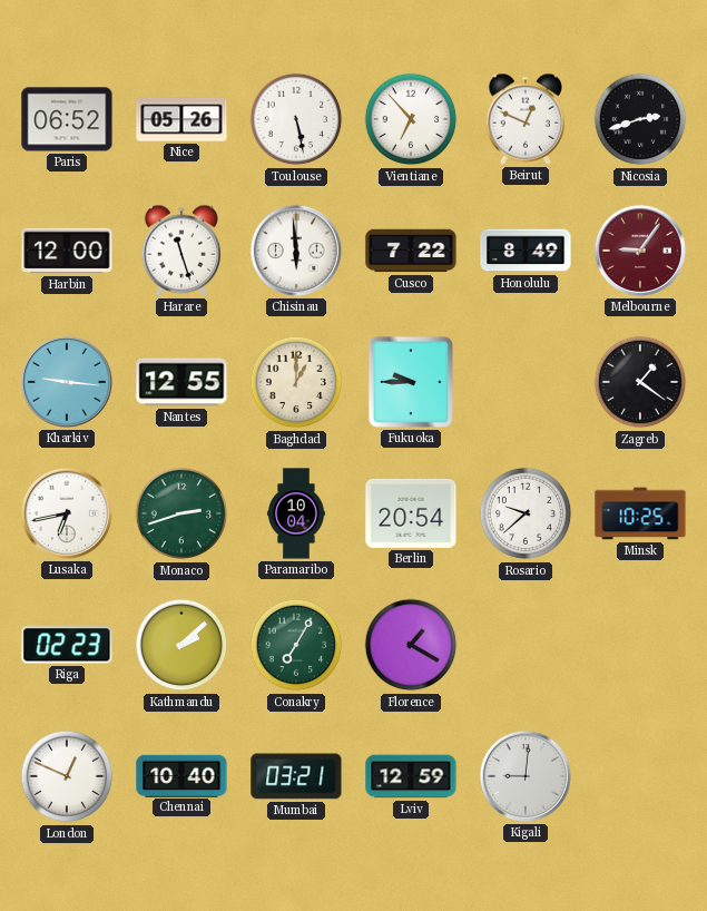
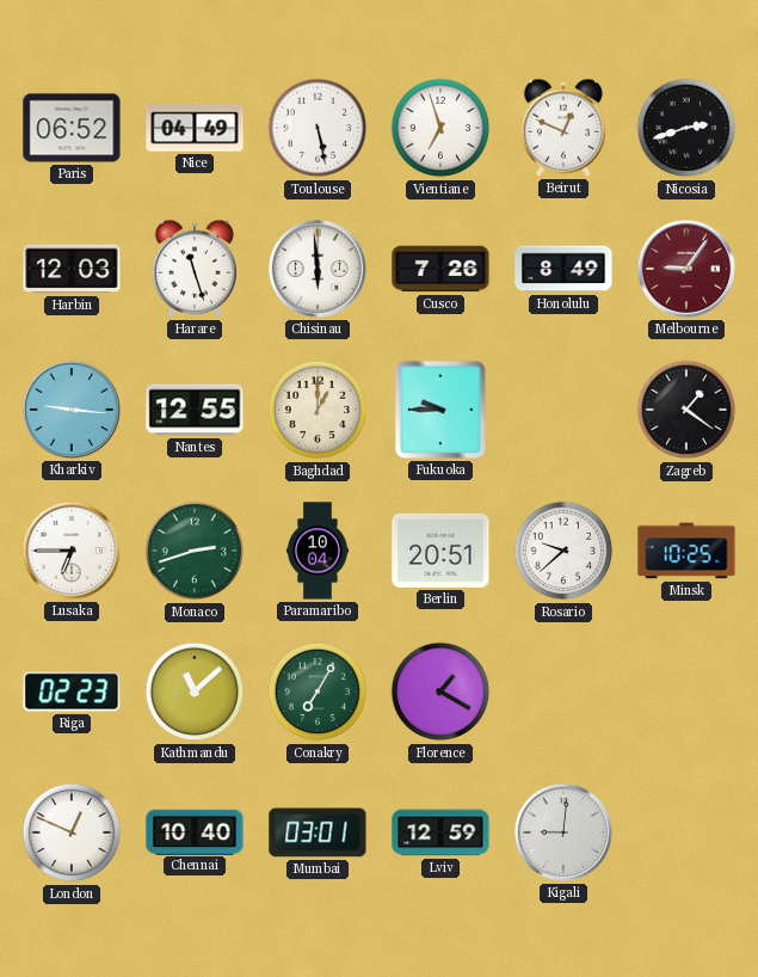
Nice: 05:26 -> 04:49
Vientiane: 6:53 -> 6:57
Harbin: 12:00 -> 12:03
Cusco: 7:22 -> 7:26
Lusaka: 6:43 -> 6:45
Berlin: 20:54 -> 20:51
Kathmandu: 2:08 -> 11:08
Mumbai: 03:21 -> 03:01
